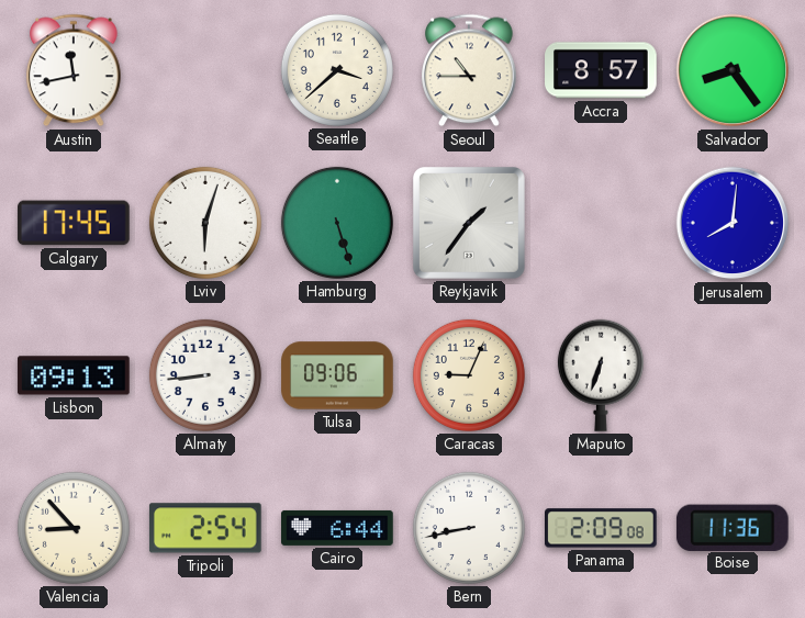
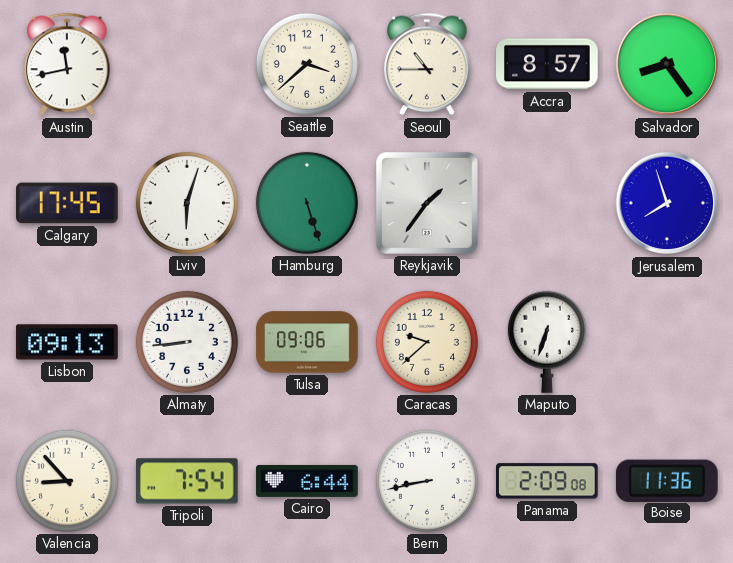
Jerusalem: 8:01 -> 7:57
Caracas: 9:04 -> 9:38
Tripoli: 2:54 -> 7:54
